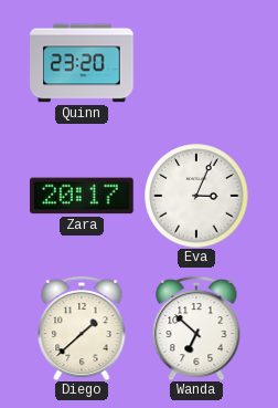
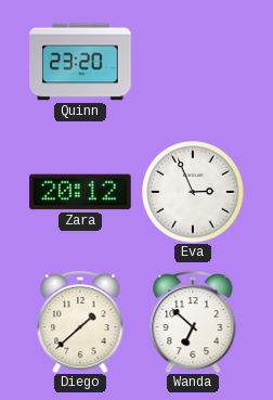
Zara: 20:17 -> 20:12
Eva: 3:04 -> 2:56
